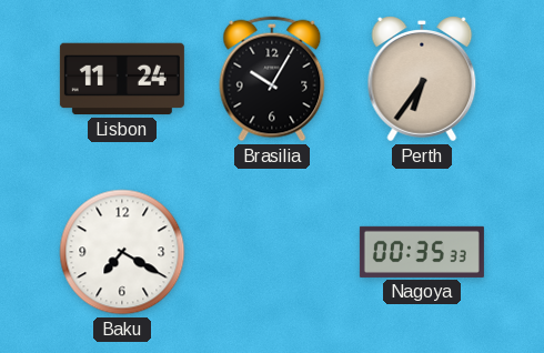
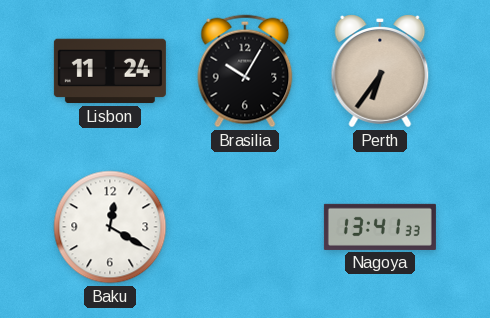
Baku: 7:20 -> 12:20
Nagoya: 00:35 -> 13:41
